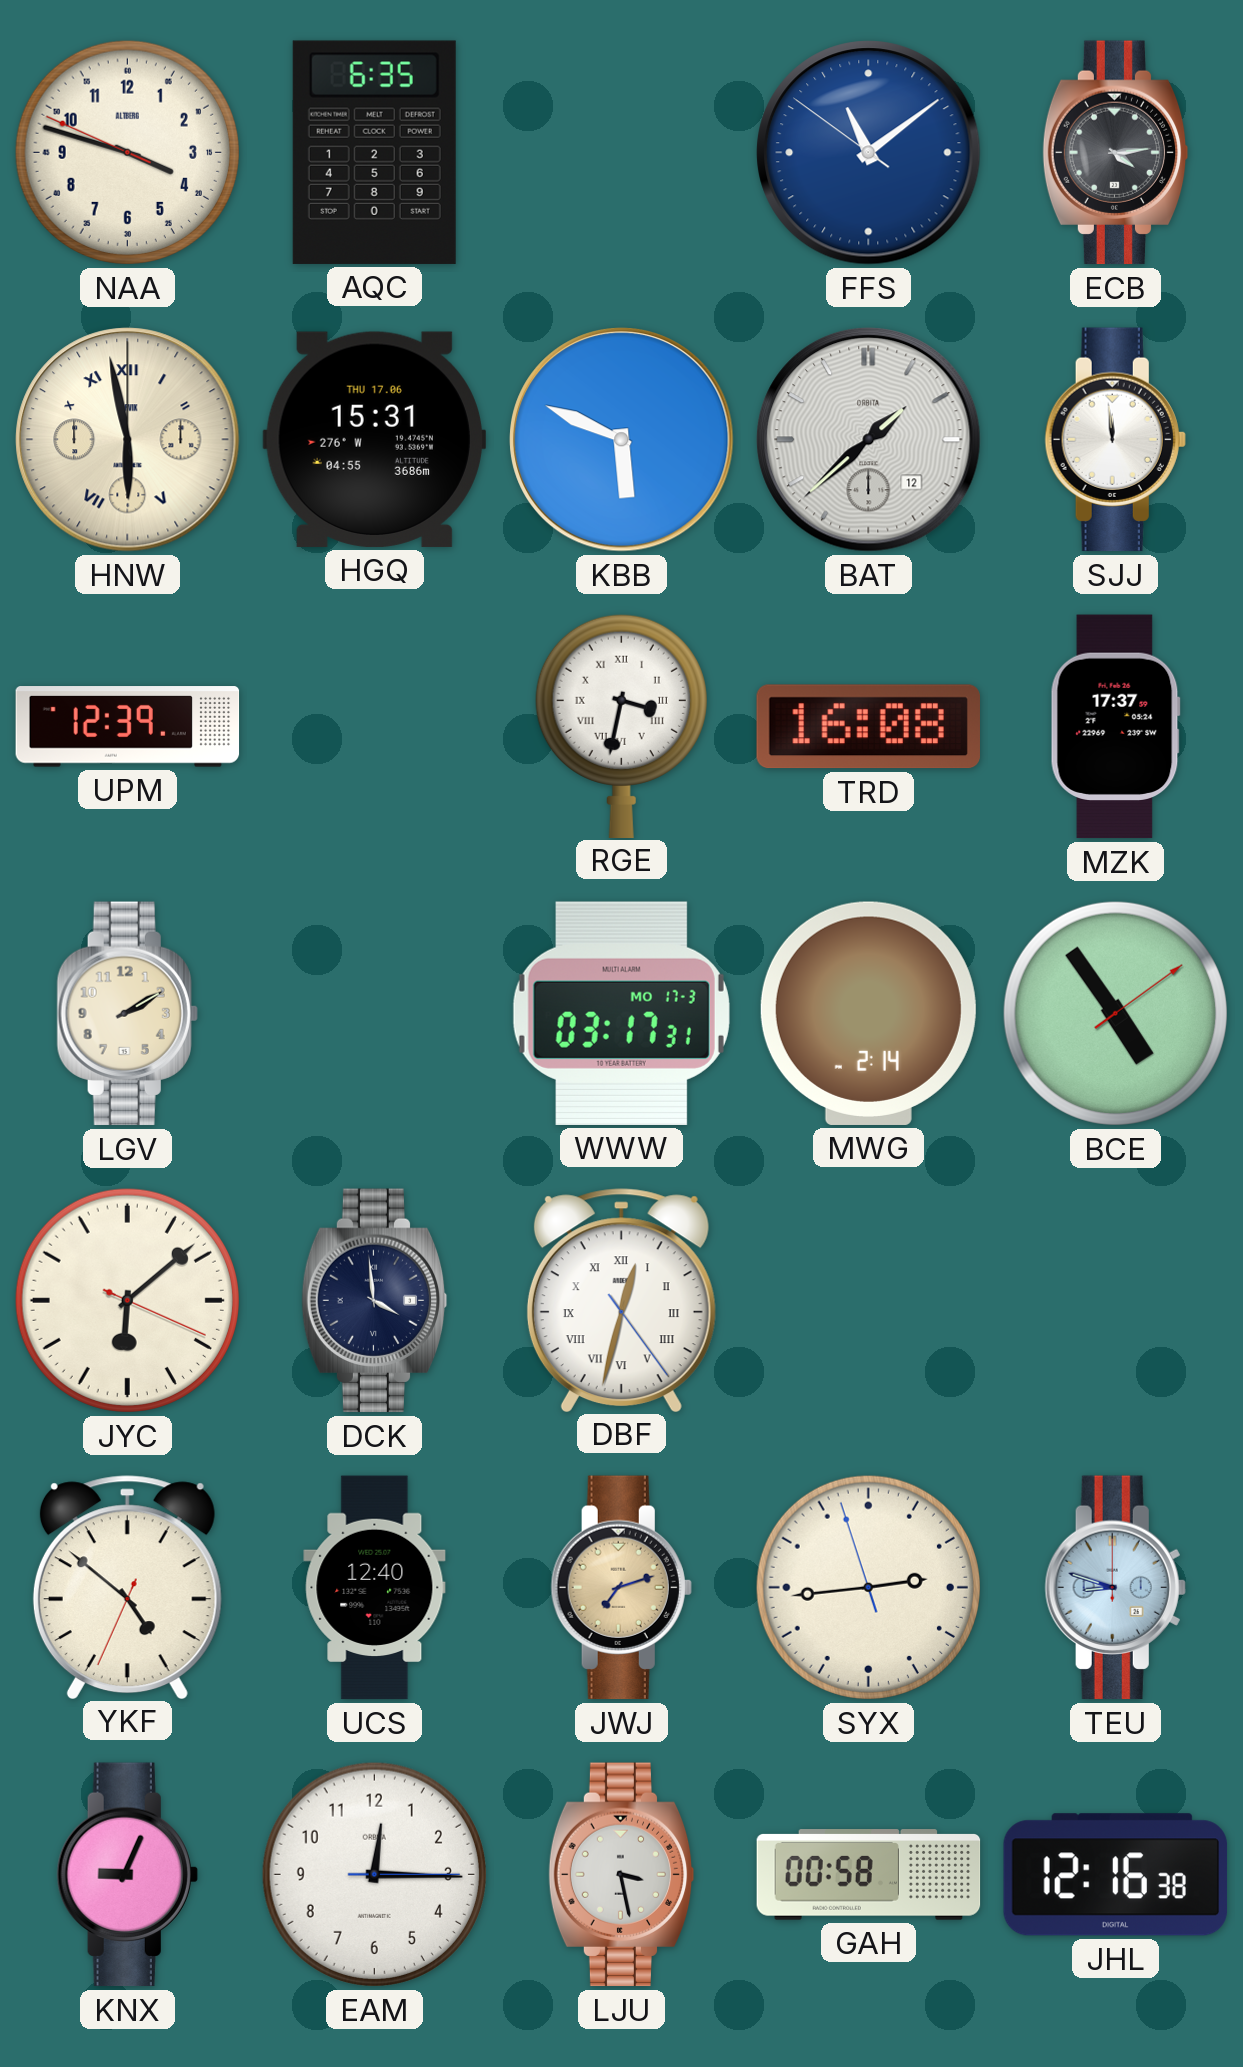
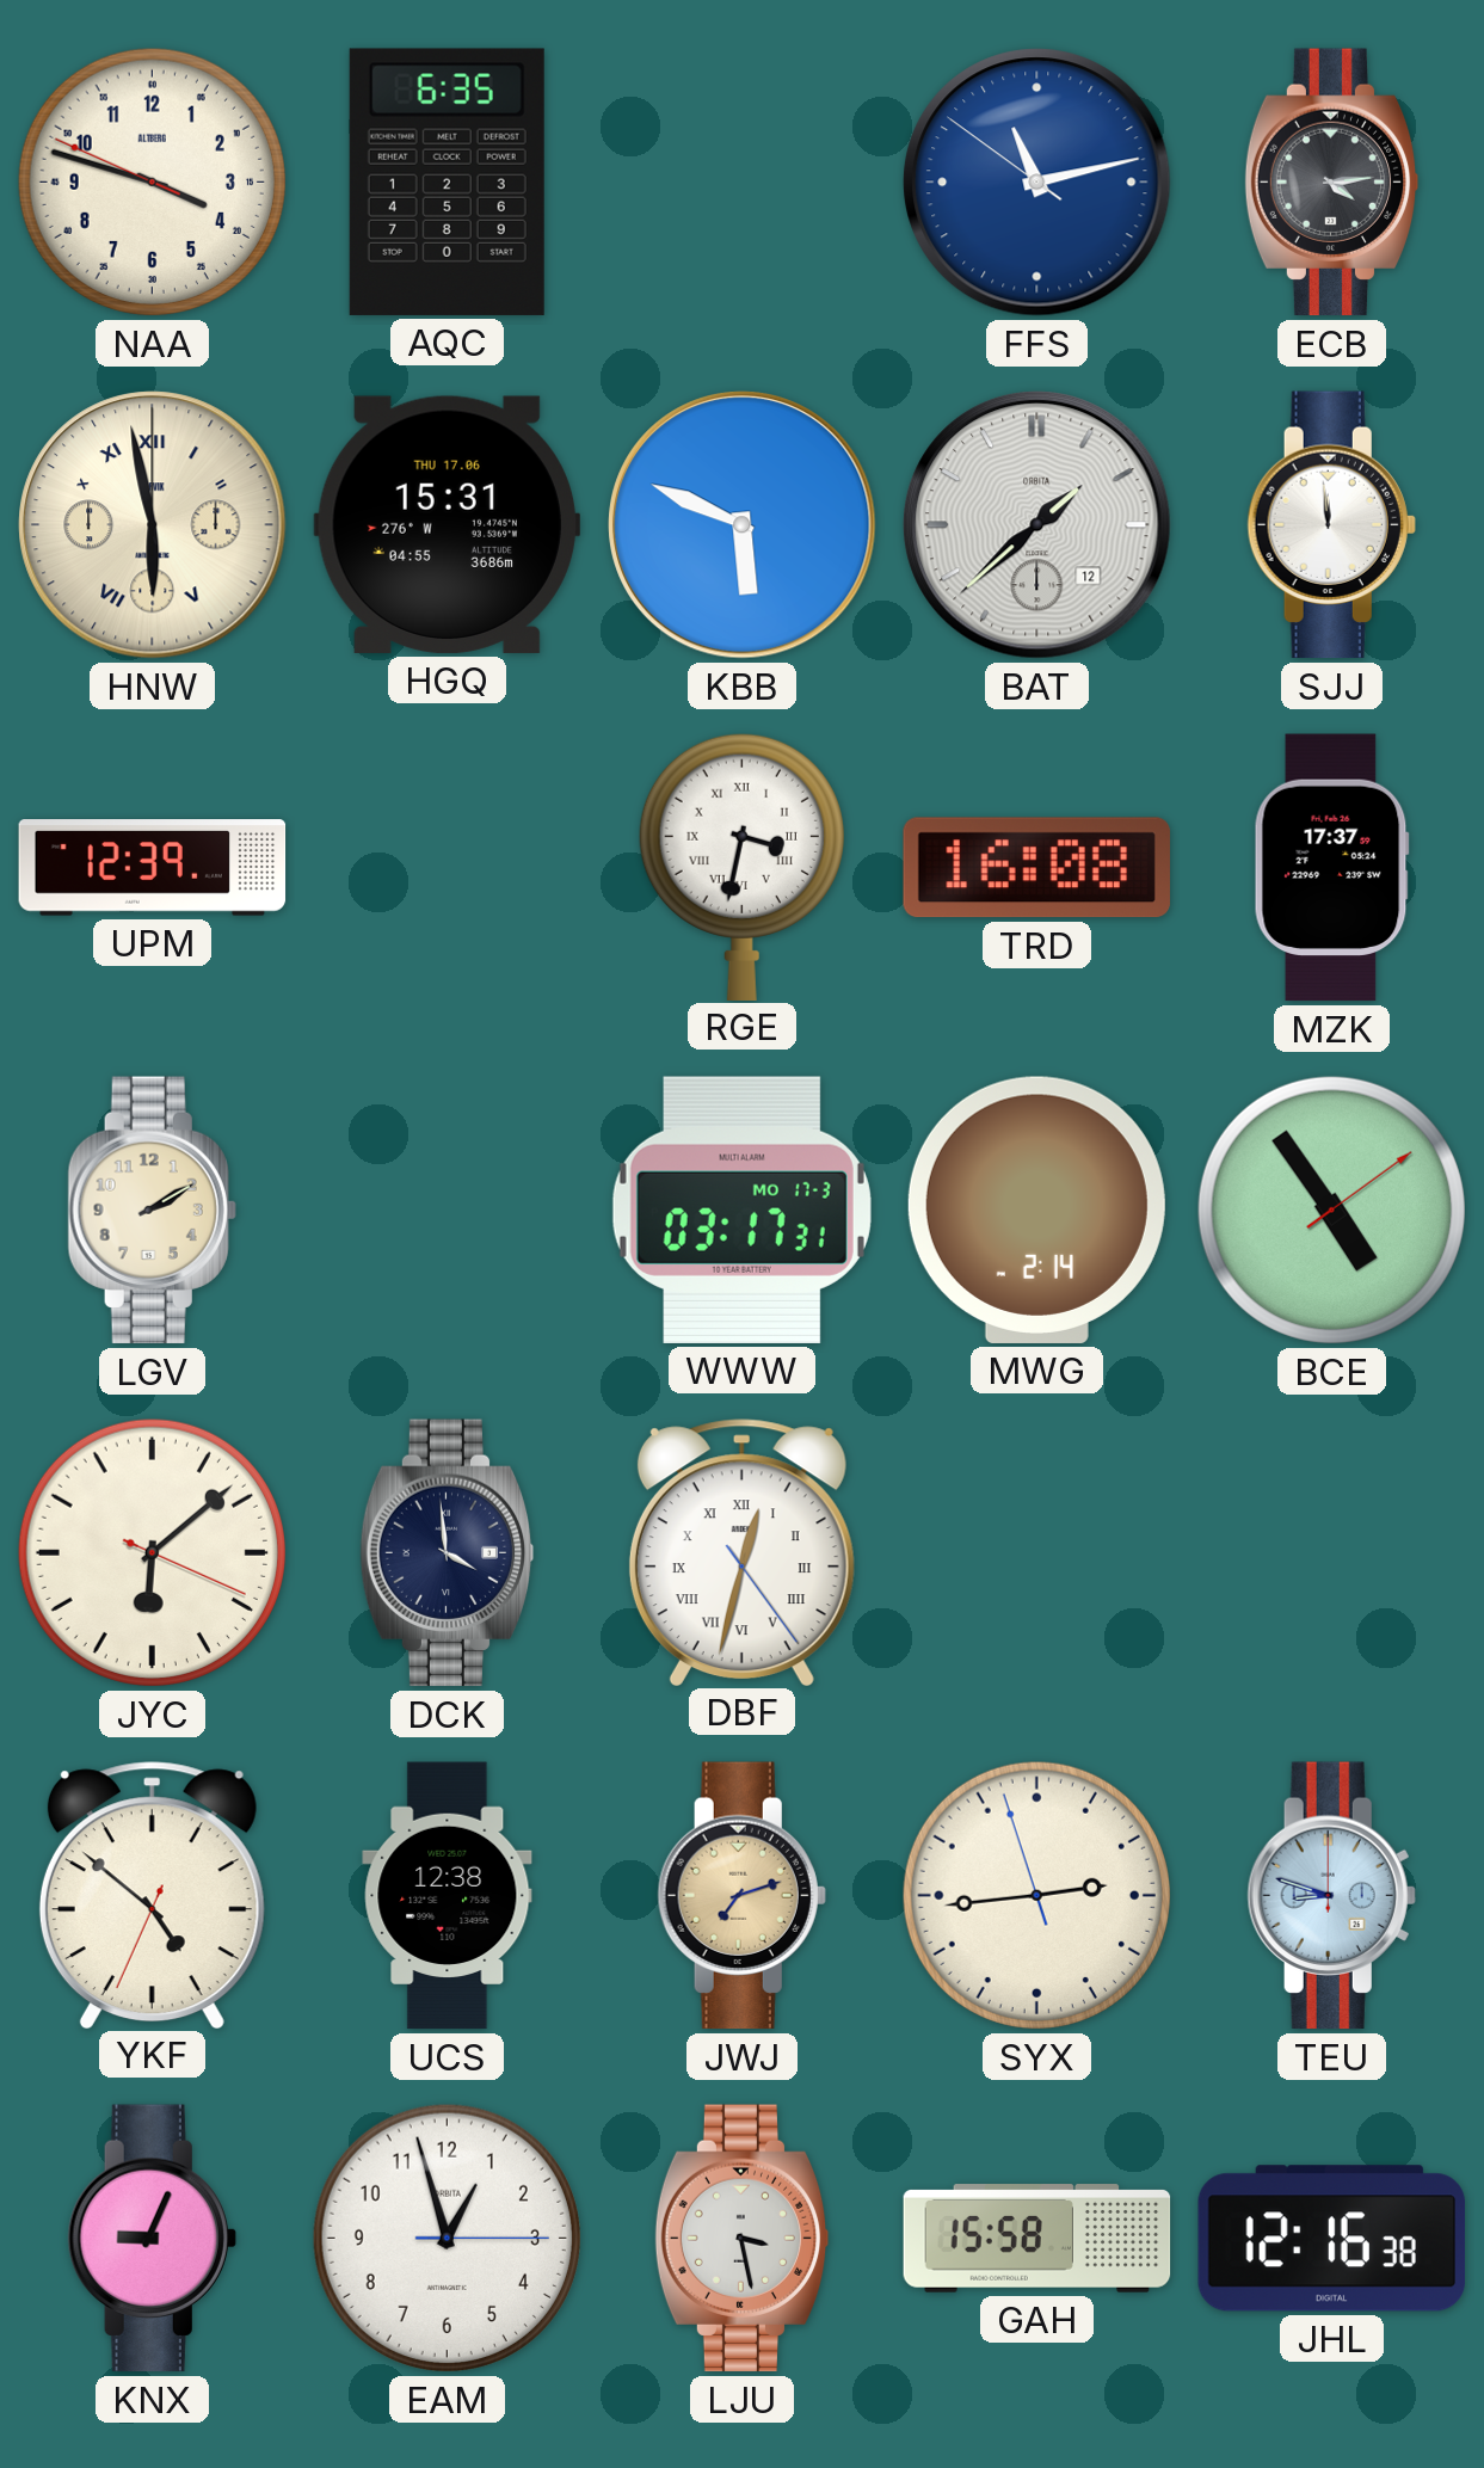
FFS: 11:08 -> 11:12
UCS: 12:40 -> 12:38
EAM: 12:15 -> 12:57
GAH: 00:58 -> 15:58
